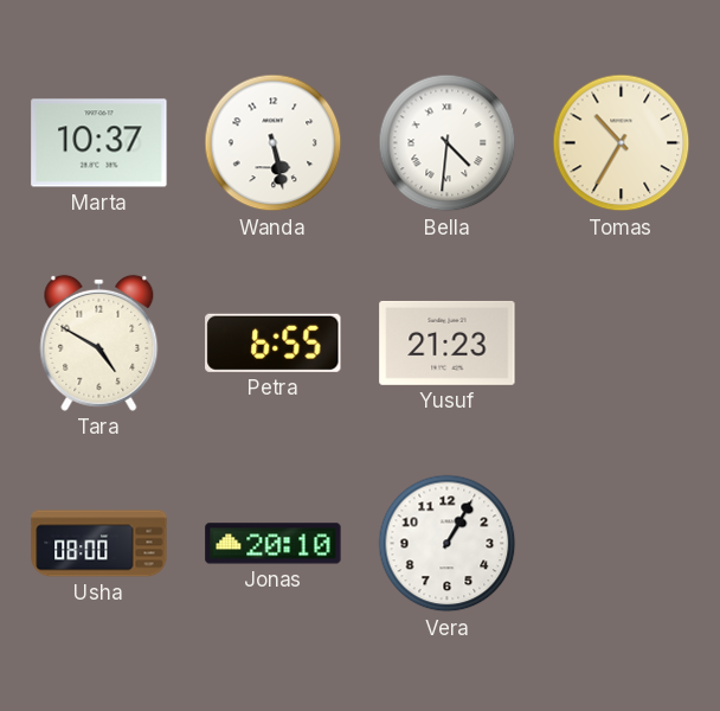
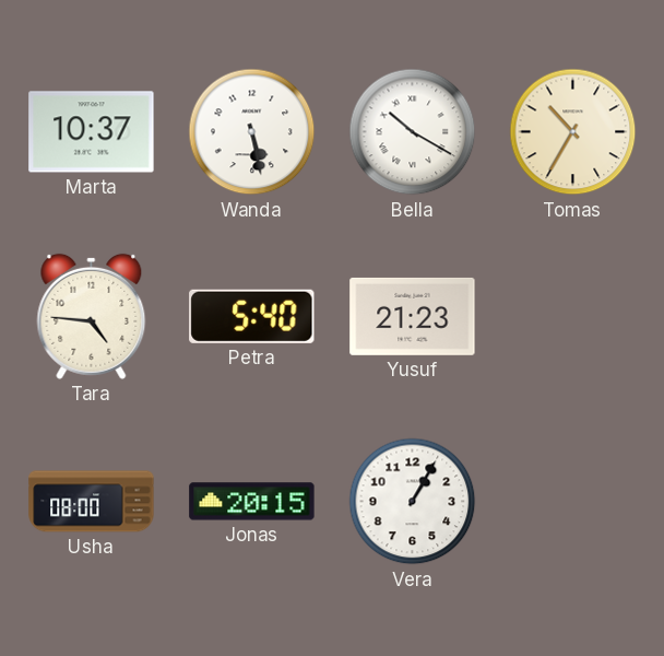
Bella: 4:31 -> 10:20
Tara: 4:50 -> 4:46
Petra: 6:55 -> 5:40
Jonas: 20:10 -> 20:15
